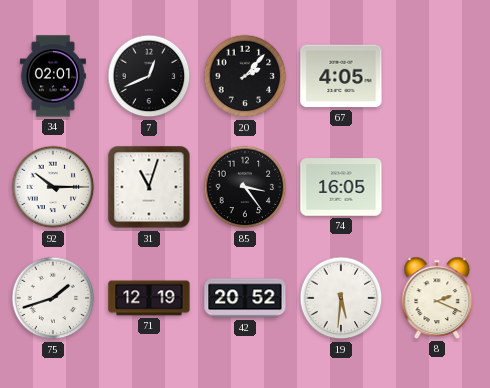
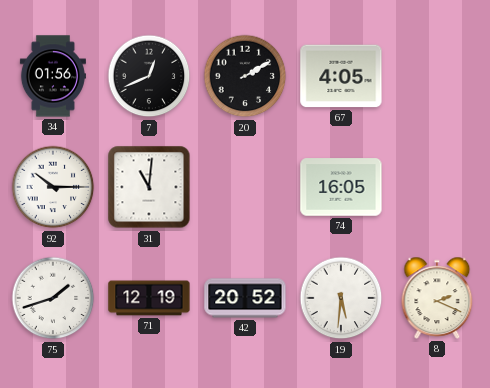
34: 02:01 -> 01:56
20: 2:07 -> 2:10
31: 11:03 -> 11:01
85: 3:24 -> none
